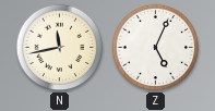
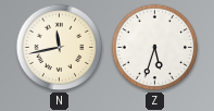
Z: 5:04 -> 5:33
